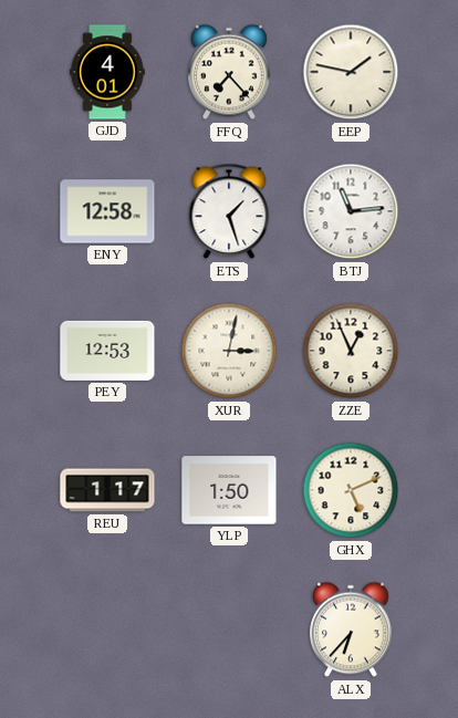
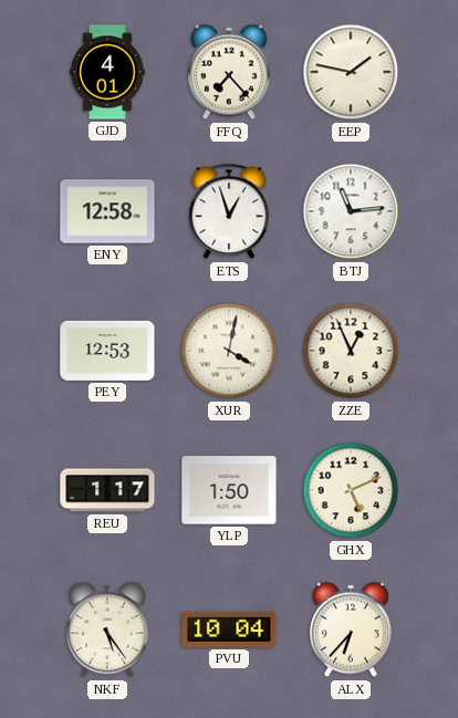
ETS: 1:27 -> 12:57
XUR: 3:02 -> 4:02
NKF: none -> 5:24
PVU: none -> 10:04
